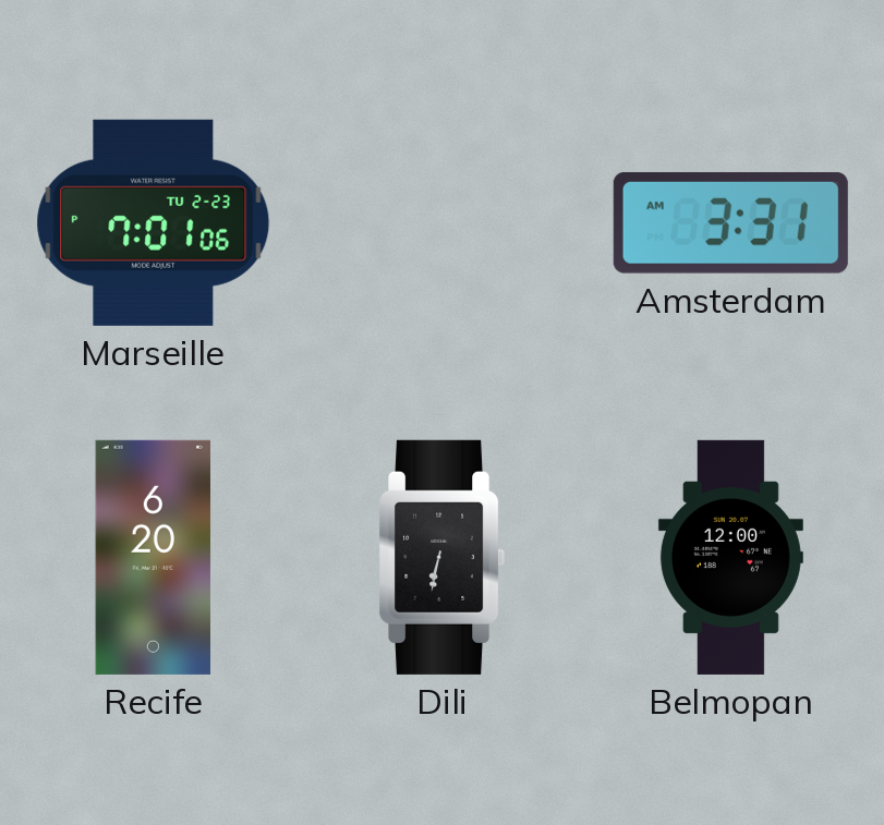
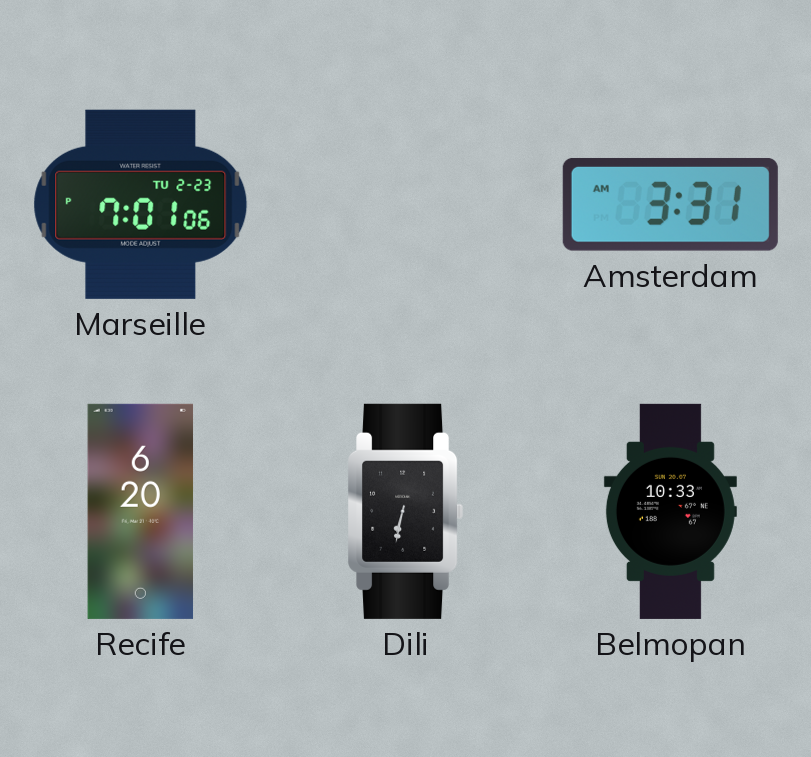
Belmopan: 12:00 -> 10:33
